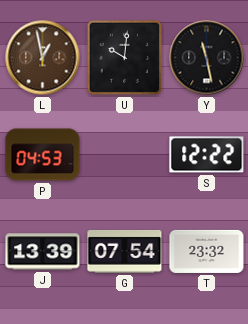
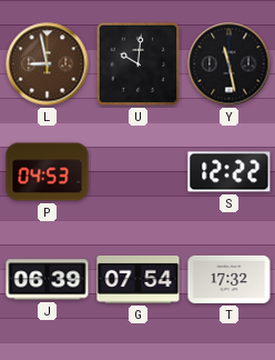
L: 12:58 -> 8:58
J: 13:39 -> 06:39
T: 23:32 -> 17:32
